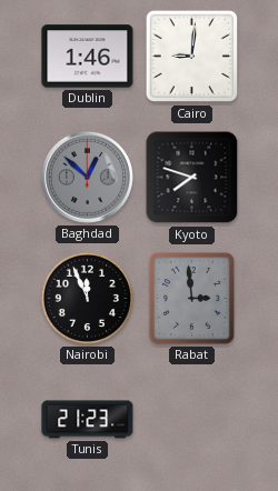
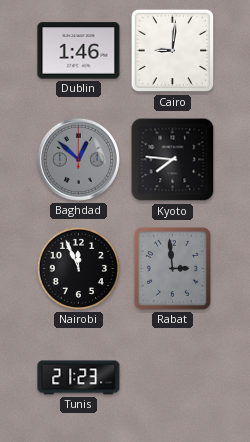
Kyoto: 7:48 -> 7:46
